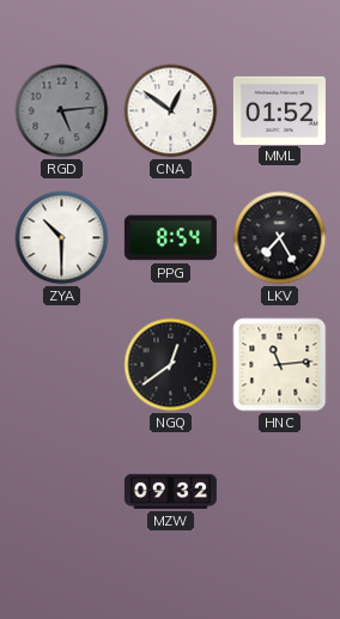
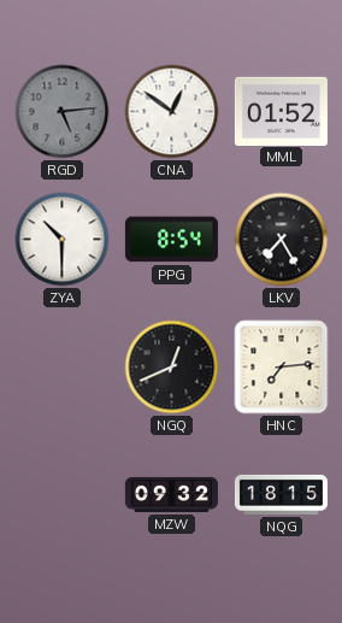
NGQ: 12:39 -> 12:41
HNC: 11:14 -> 7:14
NQG: none -> 18:15
